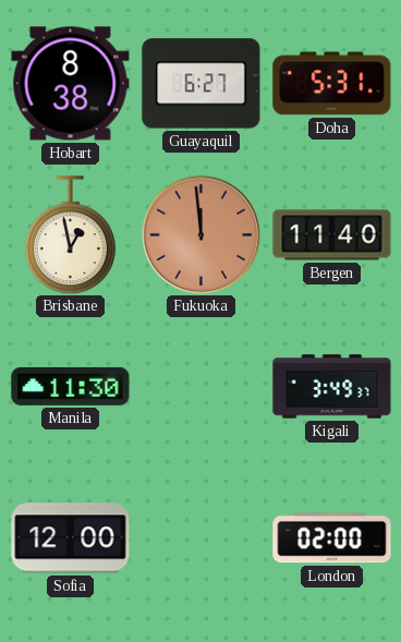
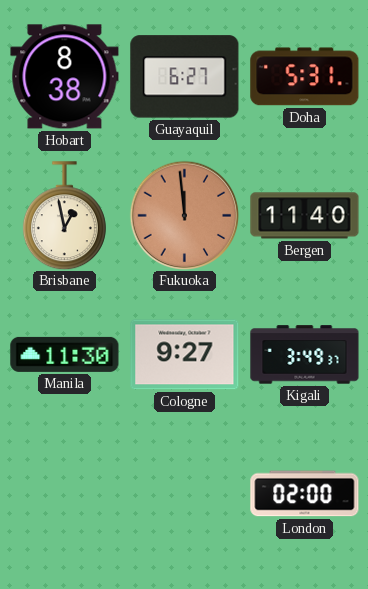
Cologne: none -> 9:27
Sofia: 12:00 -> none
